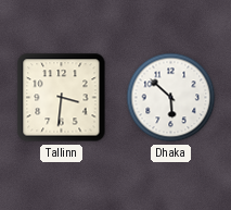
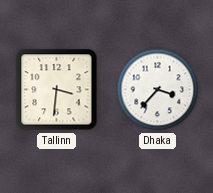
Dhaka: 5:52 -> 3:37
